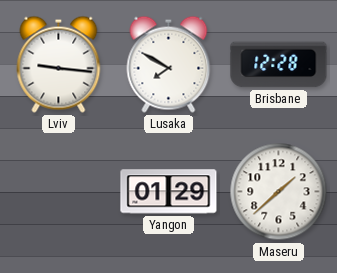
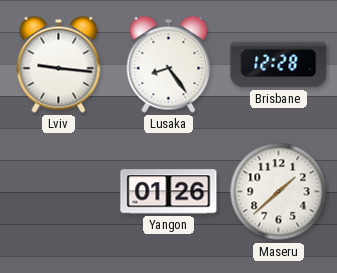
Lusaka: 7:50 -> 8:24
Yangon: 01:29 -> 01:26
